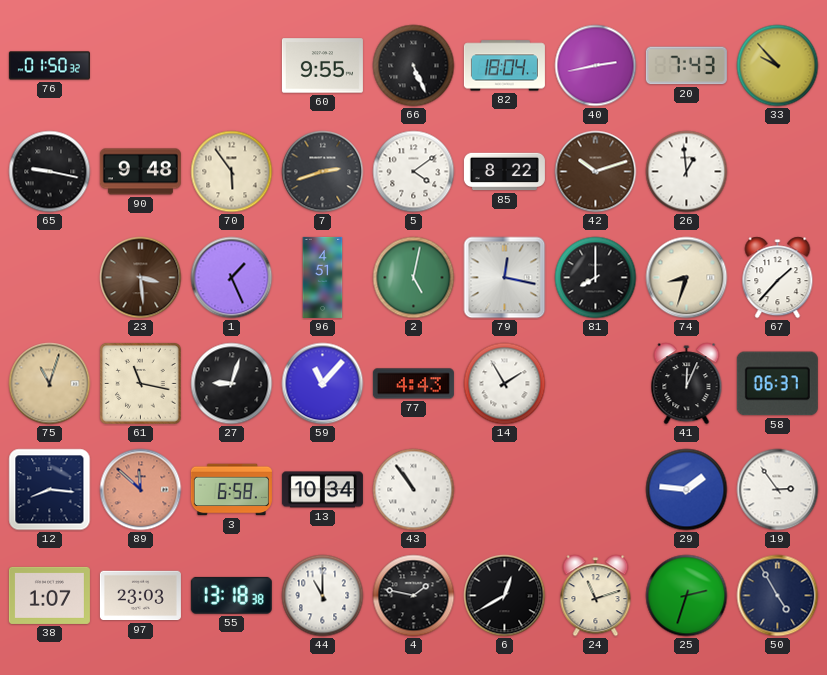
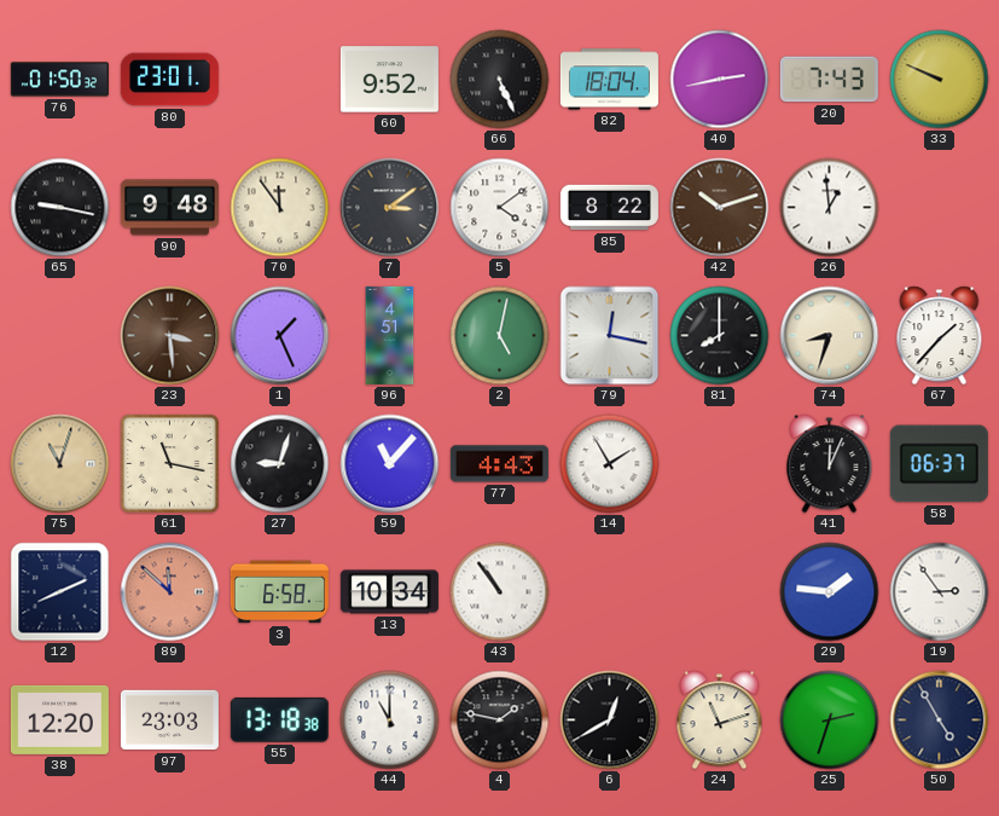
80: none -> 23:01
60: 9:55 -> 9:52
33: 9:53 -> 9:49
70: 5:54 -> 11:54
7: 2:42 -> 3:09
12: 8:16 -> 8:11
38: 1:07 -> 12:20
